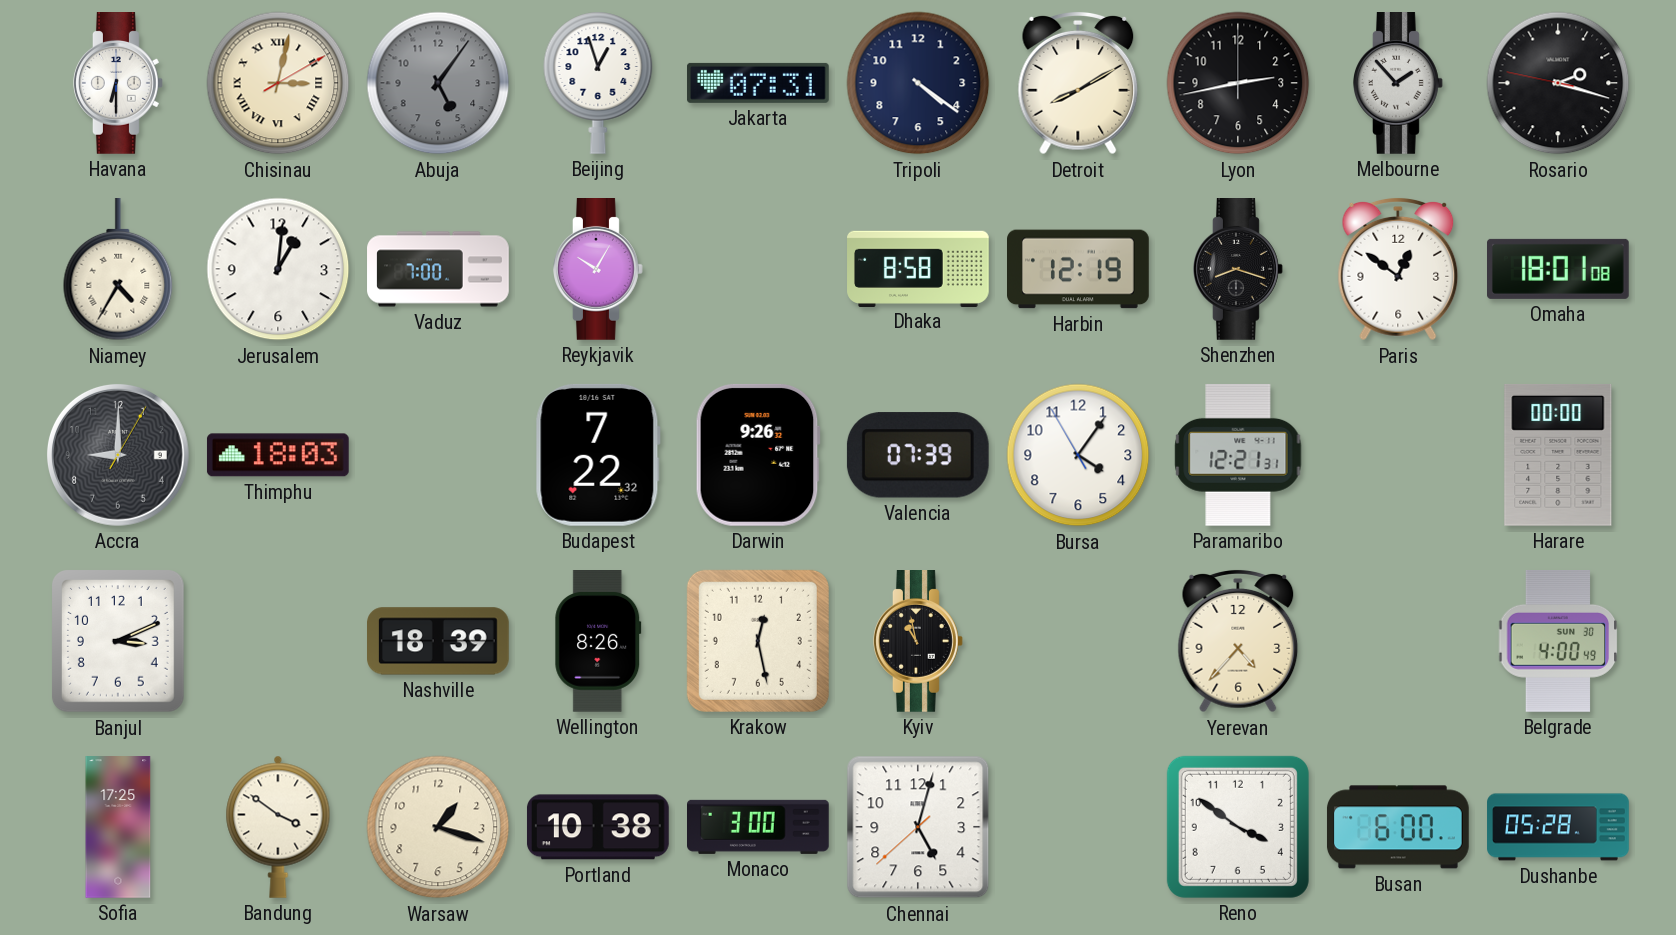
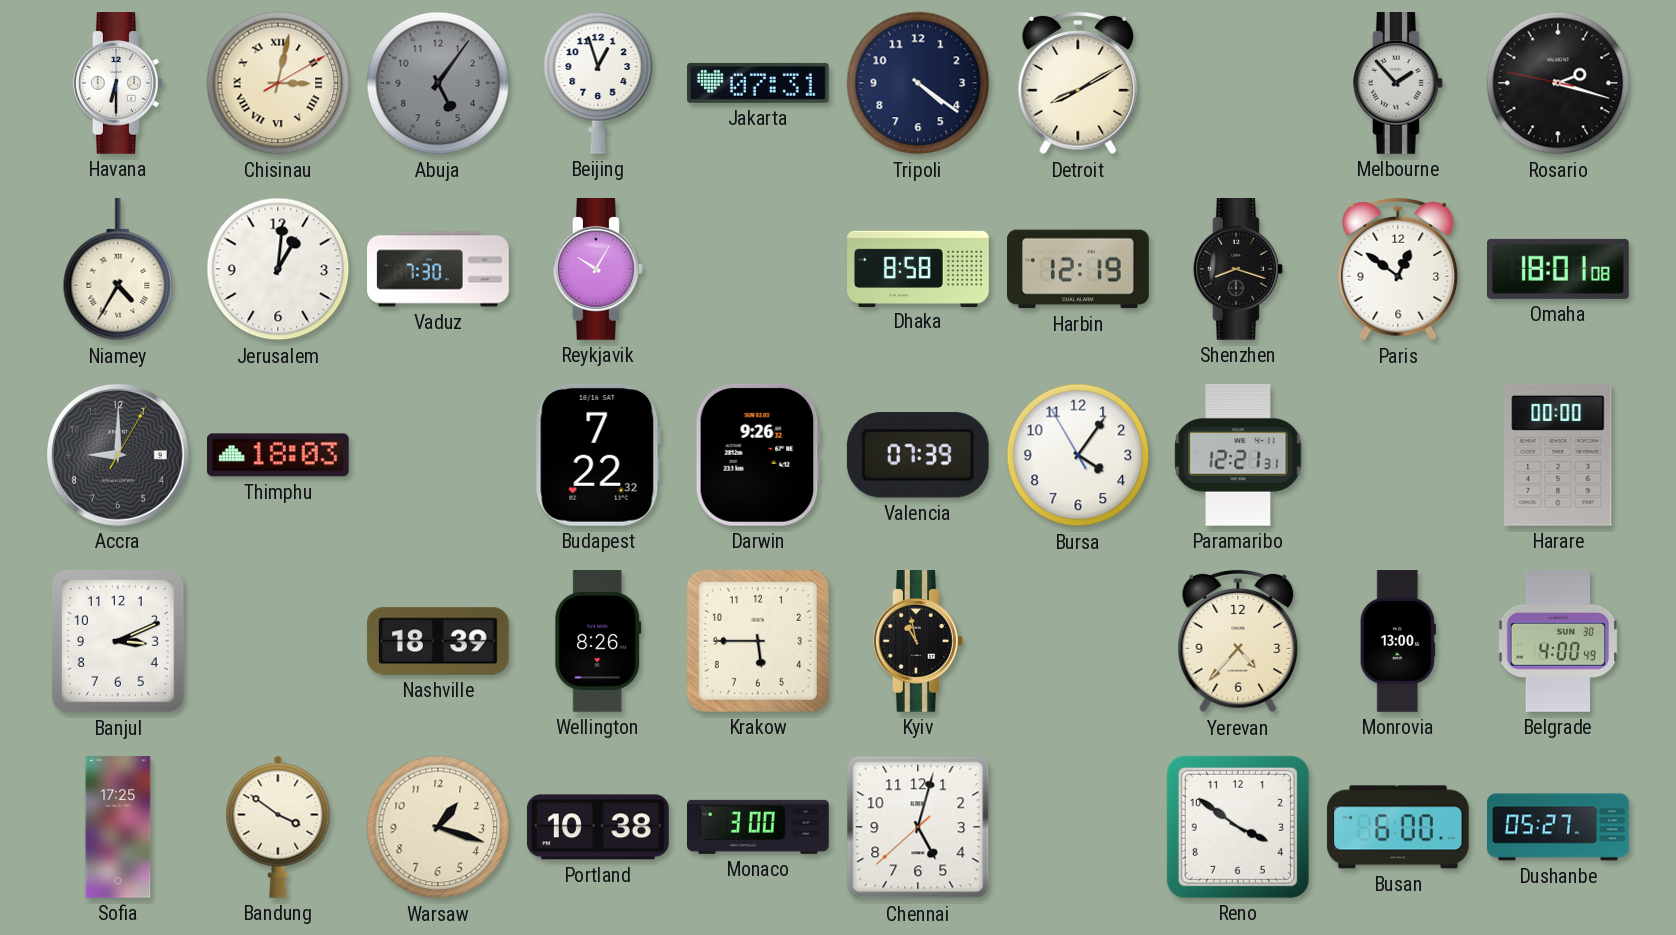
Lyon: 2:43 -> none
Vaduz: 7:00 -> 7:30
Krakow: 12:28 -> 5:45
Monrovia: none -> 13:00
Dushanbe: 05:28 -> 05:27
